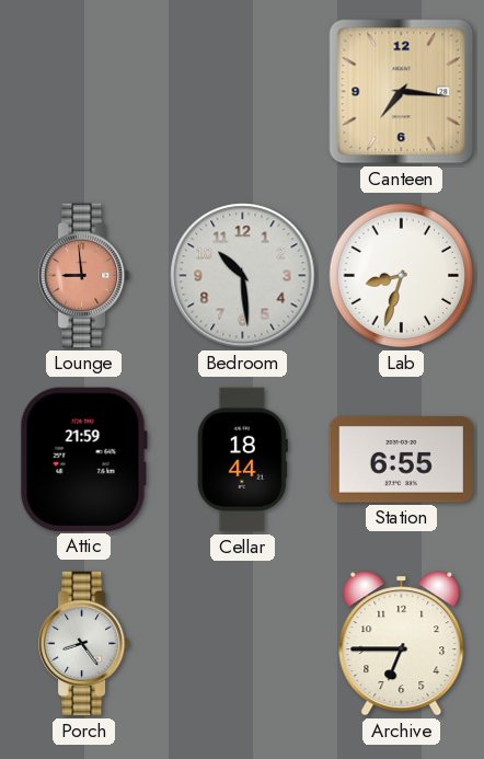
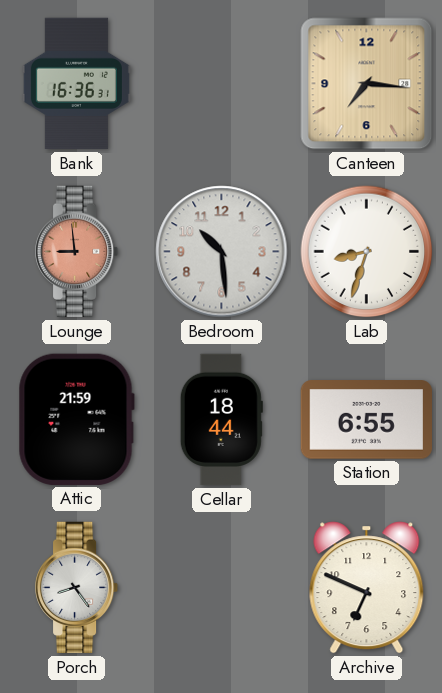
Bank: none -> 16:36
Archive: 6:45 -> 6:49
